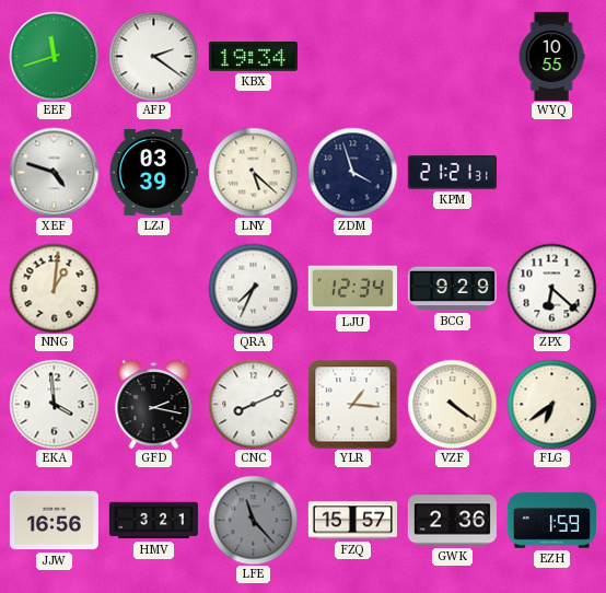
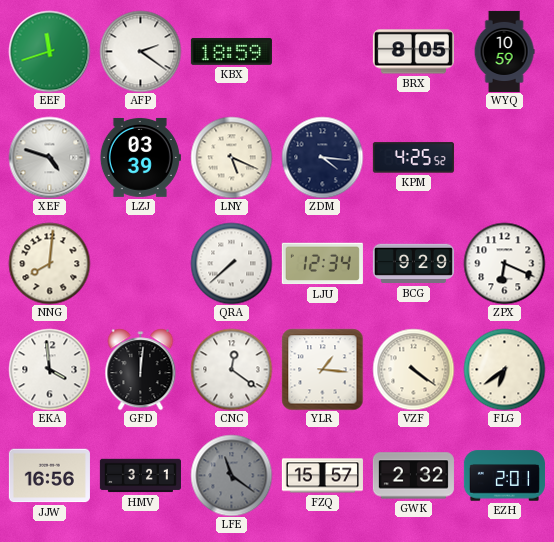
KBX: 19:34 -> 18:59
BRX: none -> 8:05
WYQ: 10:55 -> 10:59
LNY: 5:22 -> 5:19
ZDM: 3:57 -> 4:16
KPM: 21:21 -> 4:25
NNG: 1:01 -> 8:01
QRA: 7:34 -> 7:38
ZPX: 6:22 -> 6:19
GFD: 2:17 -> 12:01
CNC: 8:11 -> 12:21
LFE: 11:23 -> 11:21
GWK: 2:36 -> 2:32
EZH: 1:59 -> 2:01
